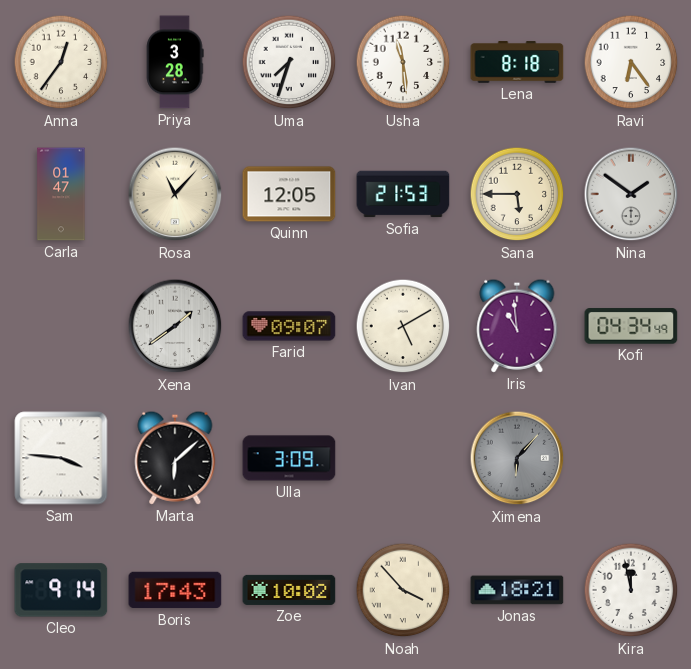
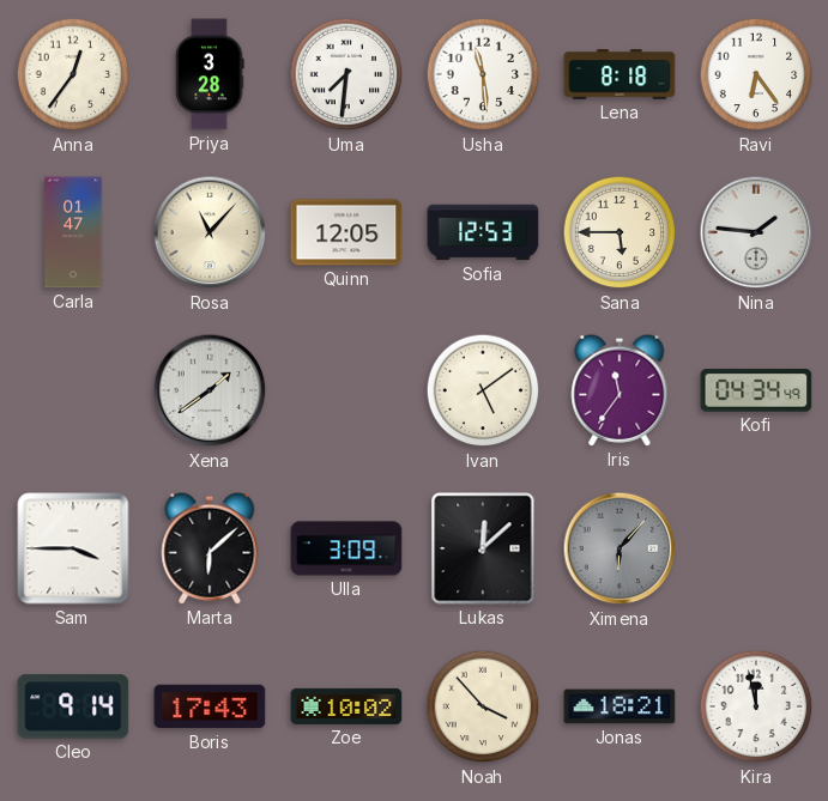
Uma: 7:33 -> 7:31
Sofia: 21:53 -> 12:53
Nina: 1:51 -> 1:46
Farid: 09:07 -> none
Ivan: 5:10 -> 5:09
Iris: 10:59 -> 11:36
Sam: 3:46 -> 3:45
Lukas: none -> 12:08
